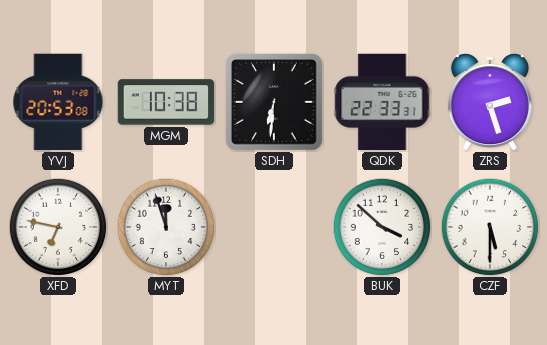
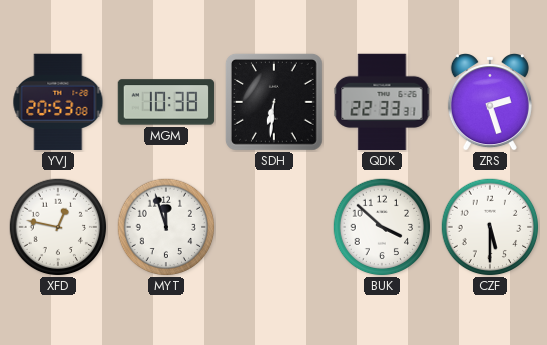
XFD: 6:47 -> 12:47
